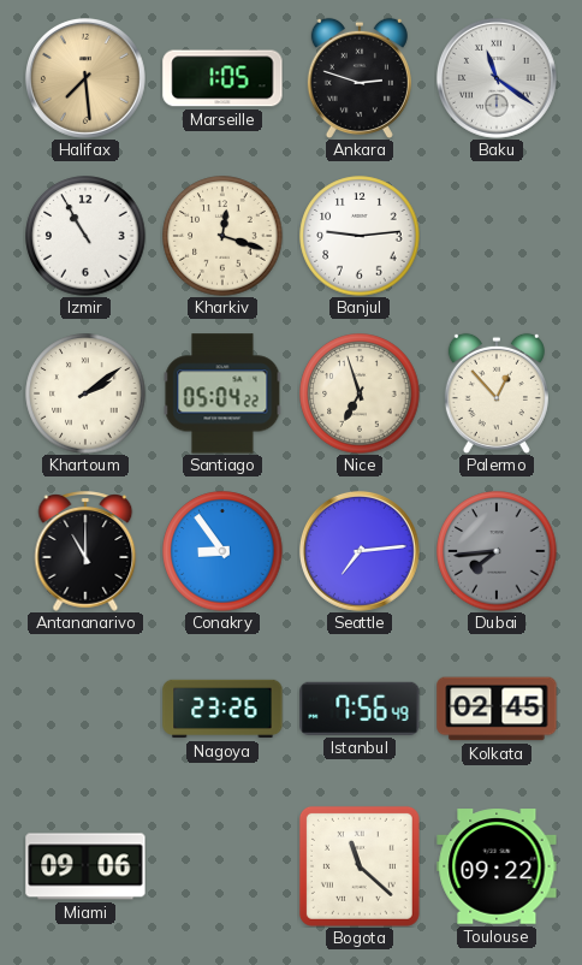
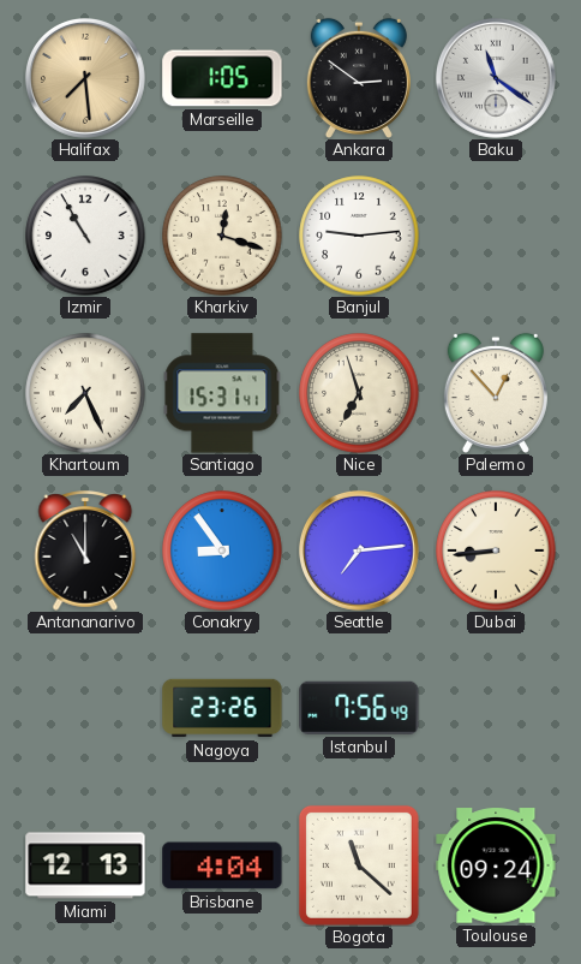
Ankara: 2:48 -> 2:51
Khartoum: 2:09 -> 7:26
Santiago: 05:04 -> 15:31
Dubai: 7:44 -> 8:44
Dubai dial: grey -> cream
Kolkata: 02:45 -> none
Miami: 09:06 -> 12:13
Brisbane: none -> 4:04
Toulouse: 09:22 -> 09:24
